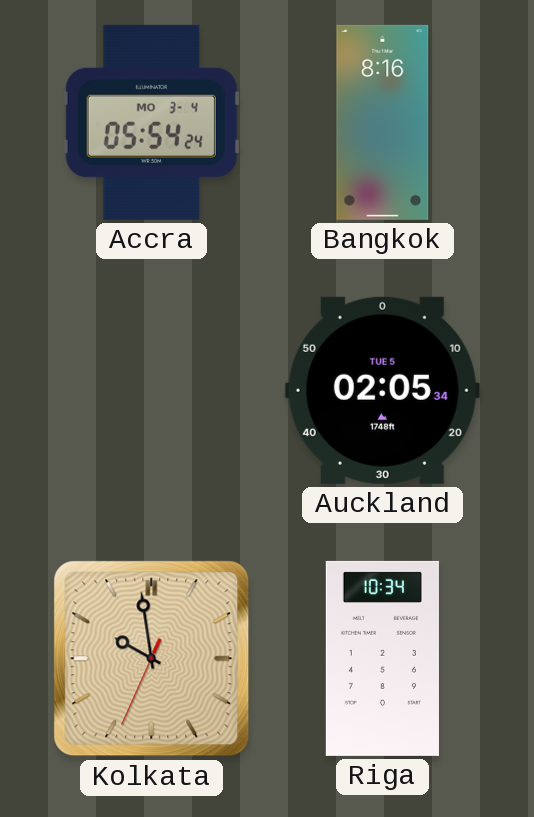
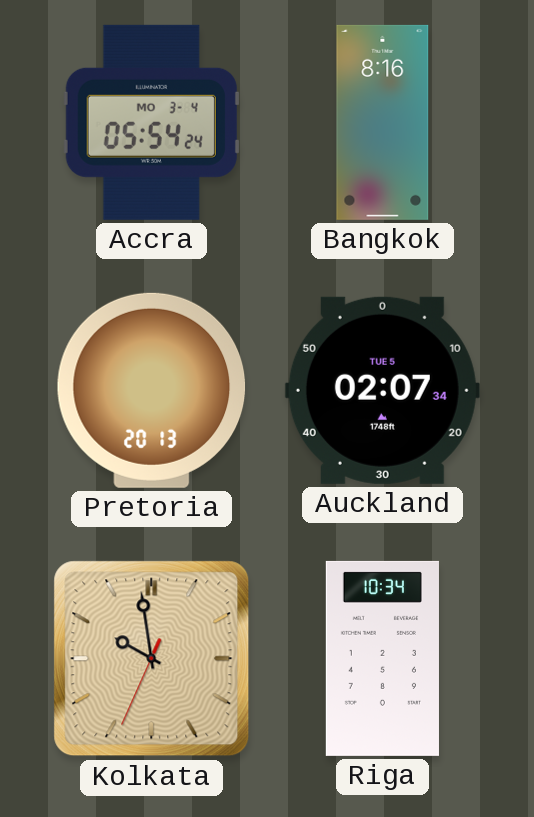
Pretoria: none -> 20:13
Auckland: 02:05 -> 02:07
